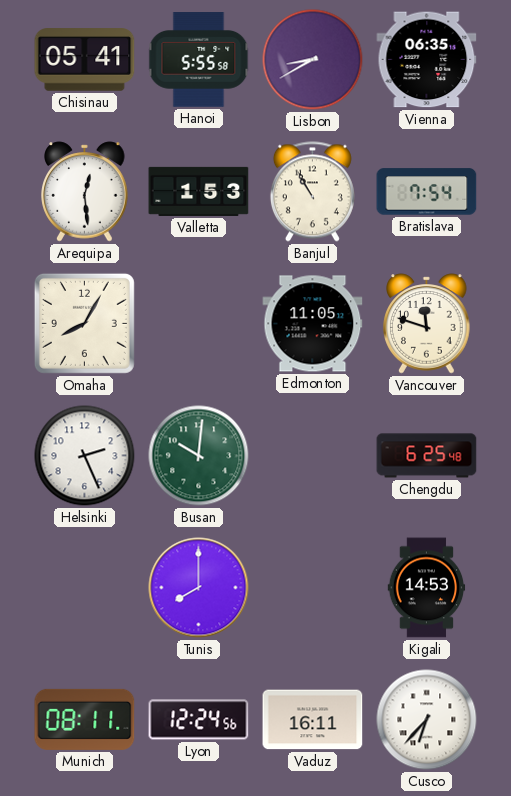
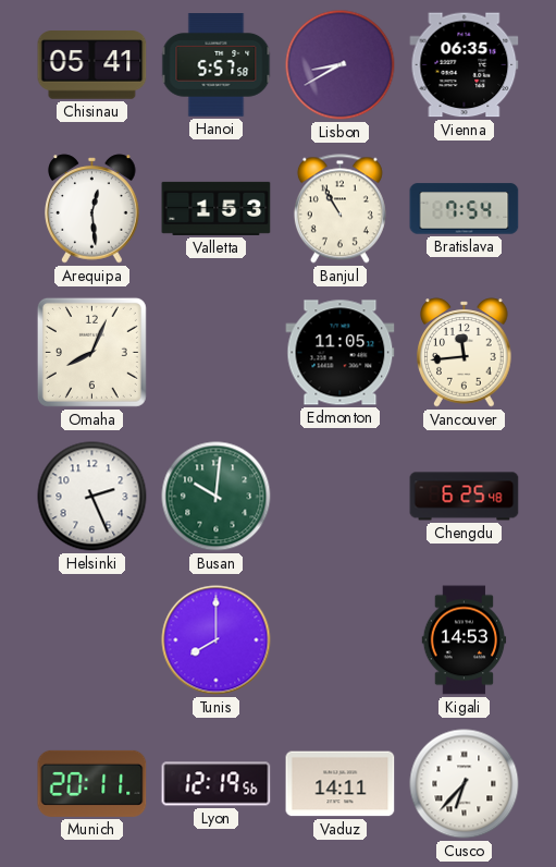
Hanoi: 5:55 -> 5:57
Omaha: 8:05 -> 8:04
Vancouver: 11:48 -> 11:44
Munich: 08:11 -> 20:11
Lyon: 12:24 -> 12:19
Vaduz: 16:11 -> 14:11
